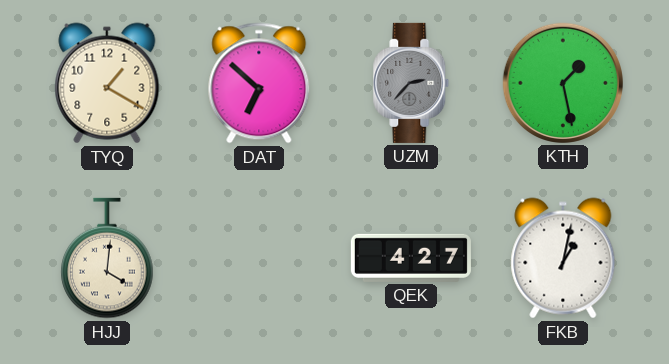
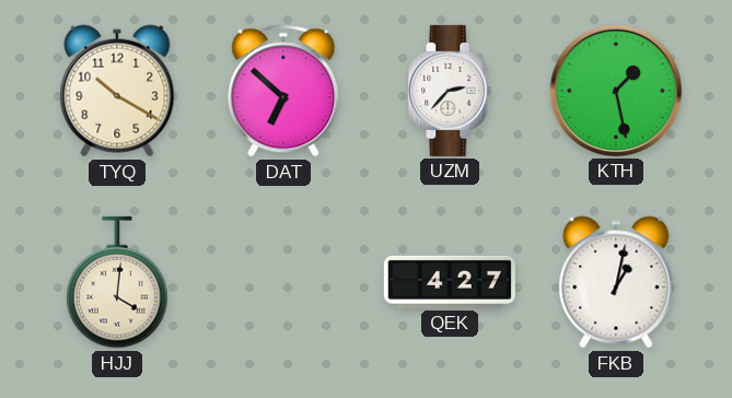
TYQ: 1:20 -> 10:20
UZM dial: grey -> white
